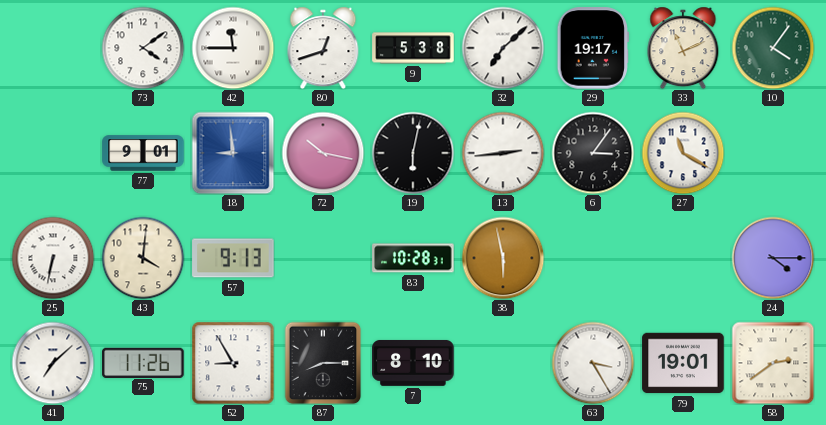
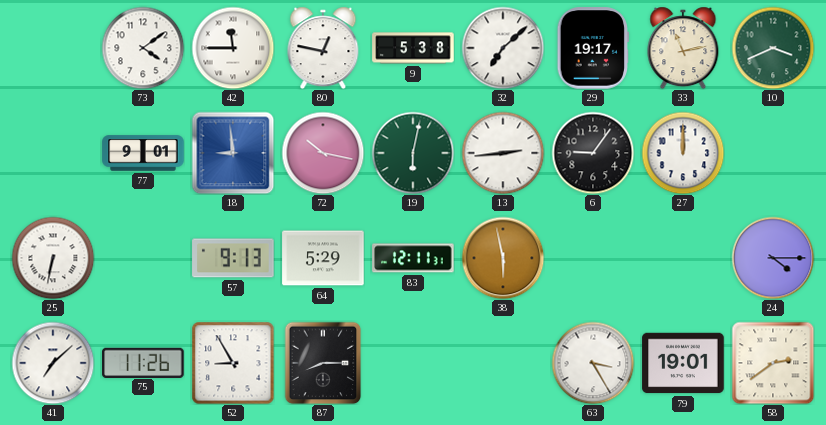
80: 12:42 -> 12:47
33: 11:11 -> 11:13
10: 4:06 -> 3:41
19 dial: black -> green
6: 3:06 -> 9:06
27: 11:20 -> 12:00
43: 4:01 -> none
64: none -> 5:29
83: 10:28 -> 12:11
7: 8:10 -> none
